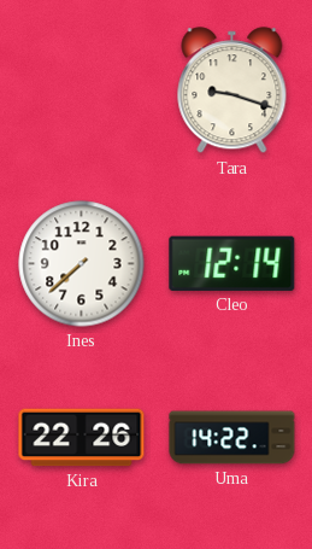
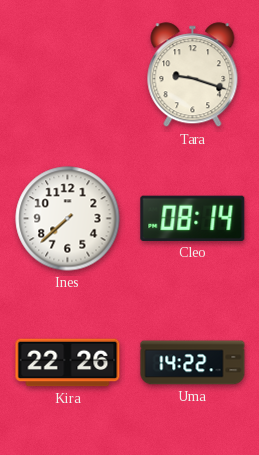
Cleo: 12:14 -> 08:14
